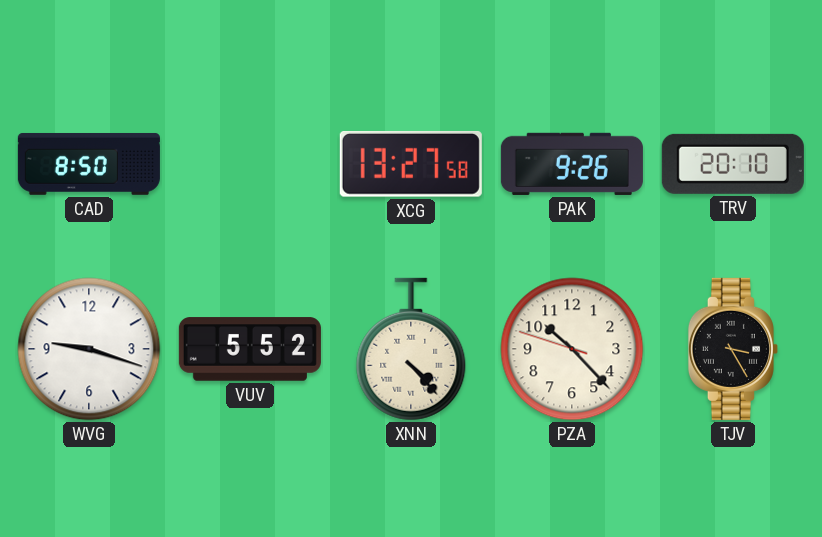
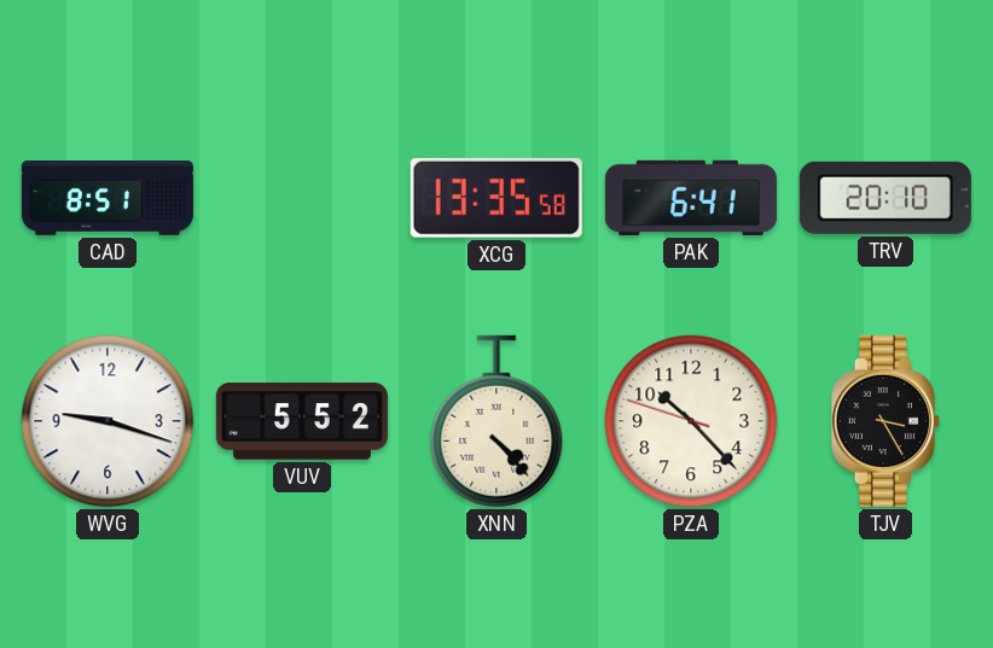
CAD: 8:50 -> 8:51
XCG: 13:27 -> 13:35
PAK: 9:26 -> 6:41
